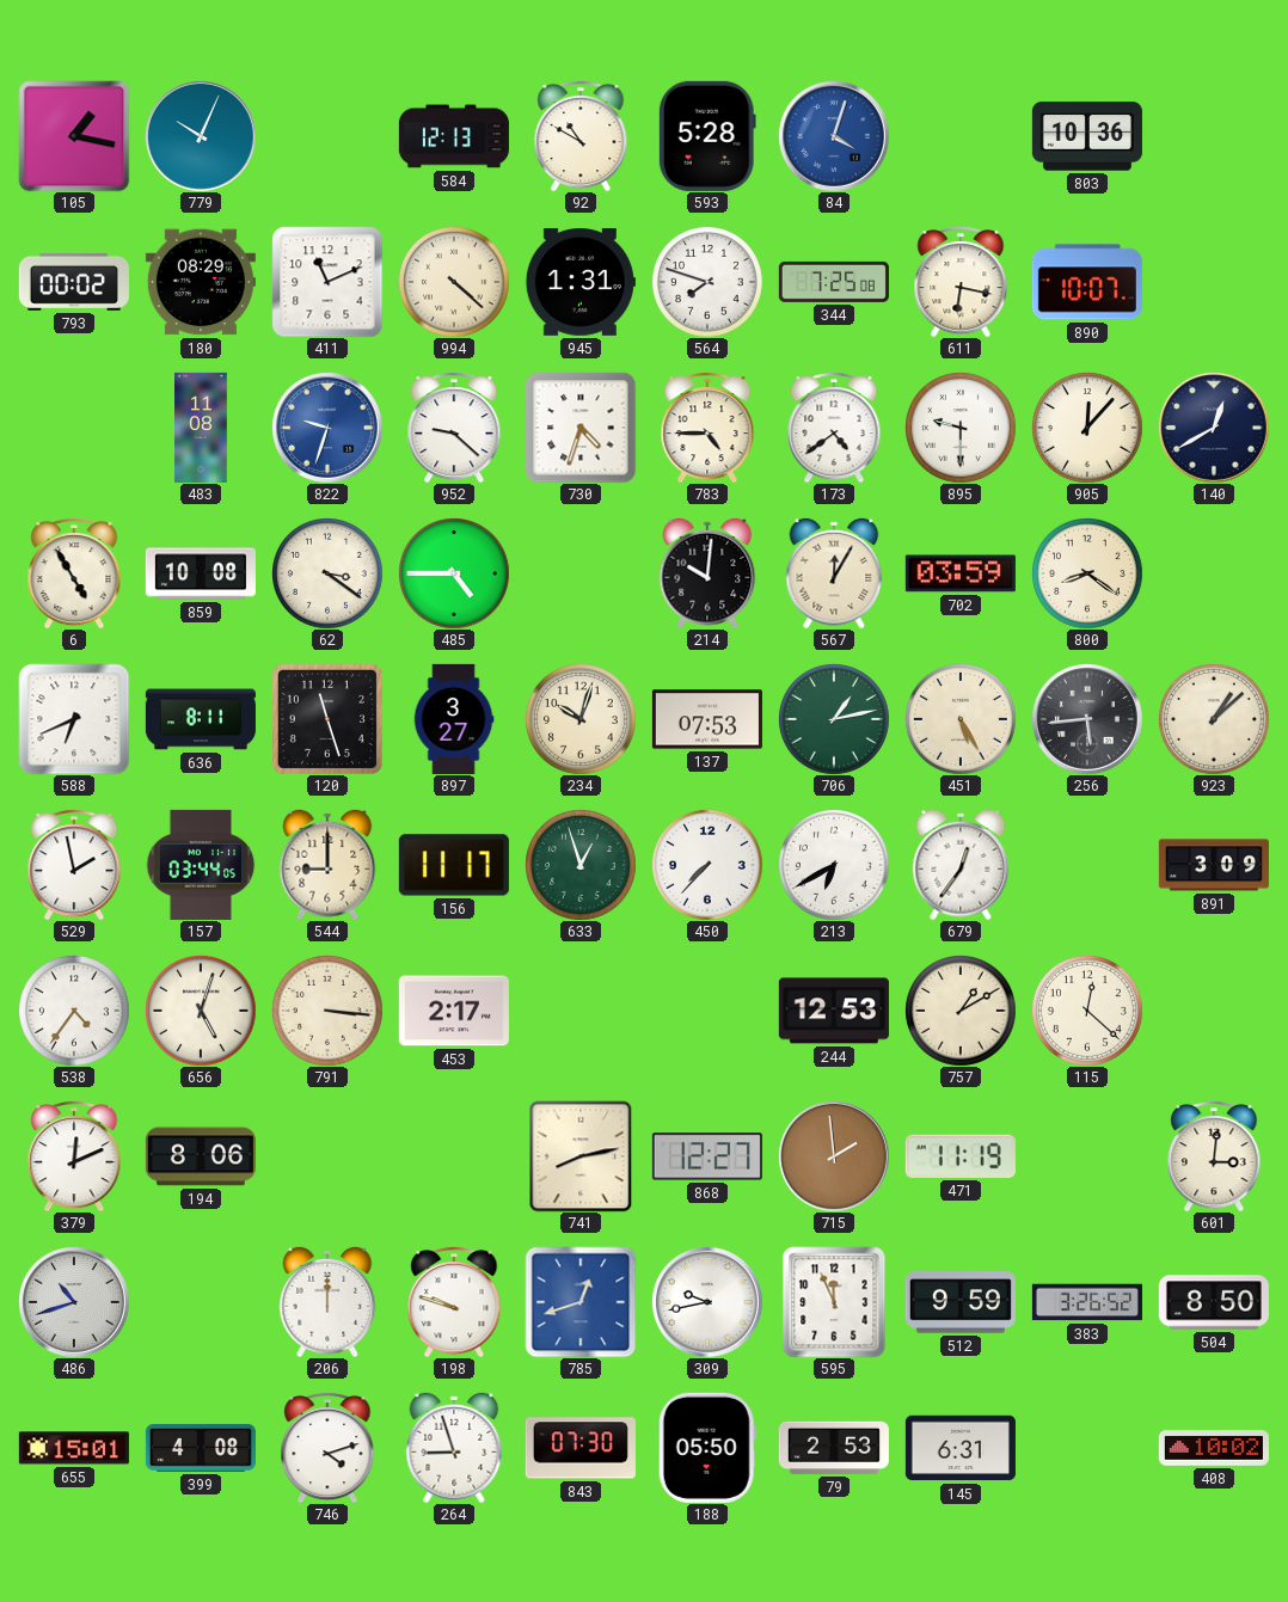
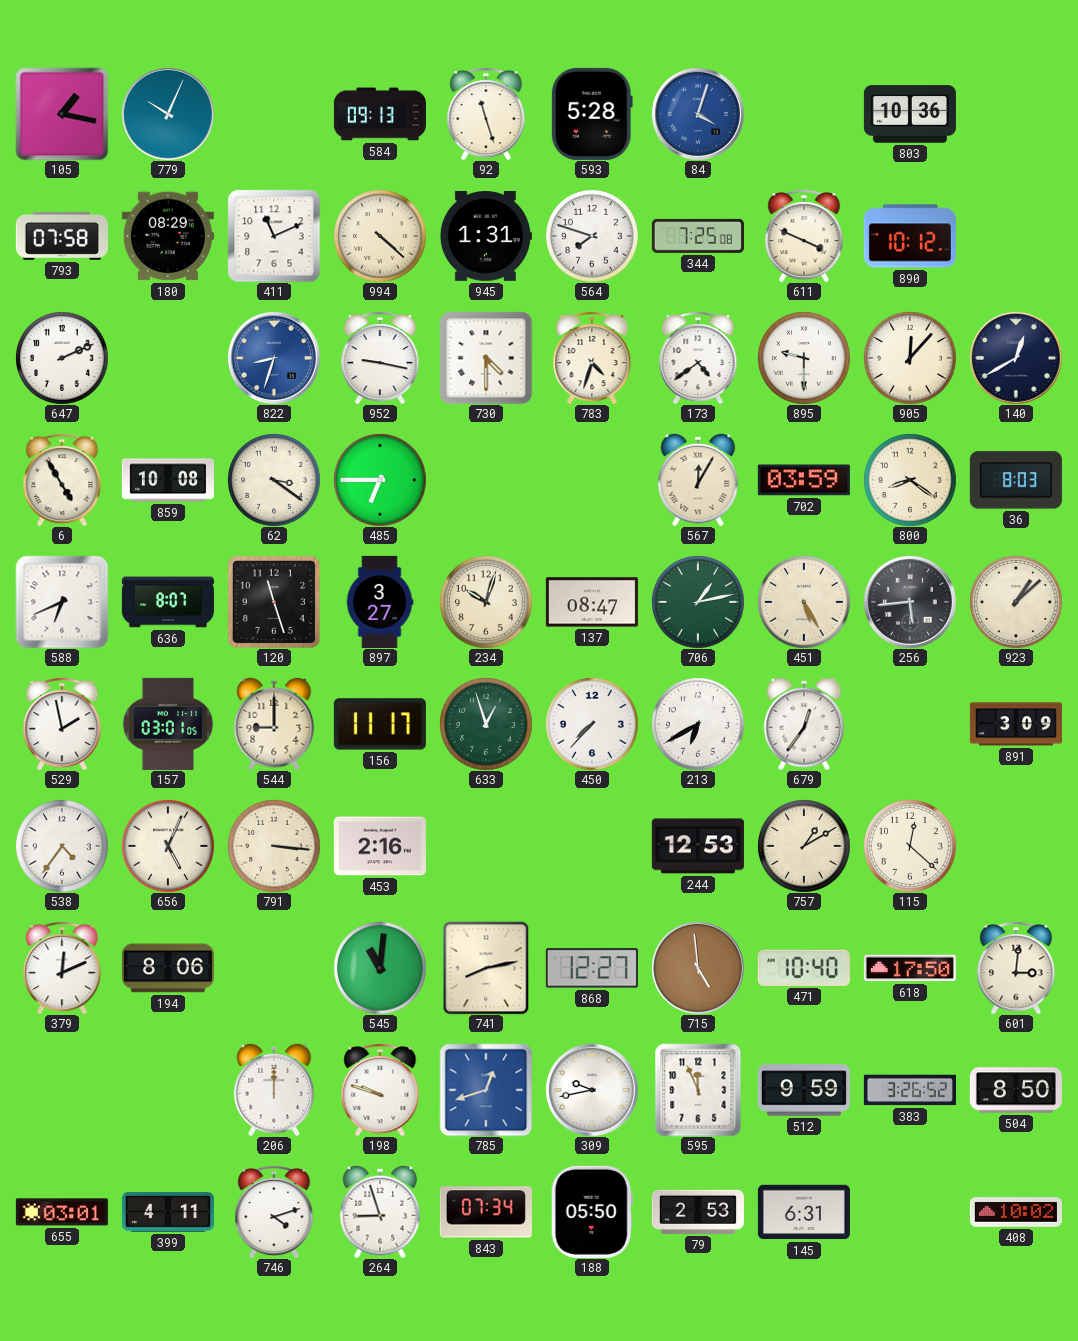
584: 12:13 -> 09:13
92: 10:50 -> 11:27
793: 00:02 -> 07:58
611: 6:17 -> 3:49
890: 10:07 -> 10:12
647: none -> 2:11
483: 11:08 -> none
822: 9:33 -> 8:33
952: 9:22 -> 9:17
730: 4:33 -> 4:30
783: 4:45 -> 4:33
485: 4:45 -> 6:45
214: 10:01 -> none
36: none -> 8:03
636: 8:11 -> 8:07
137: 07:53 -> 08:47
157: 03:44 -> 03:01
656: 5:03 -> 5:04
453: 2:17 -> 2:16
545: none -> 11:01
715: 1:59 -> 4:59
471: 11:19 -> 10:40
618: none -> 17:50
486: 10:42 -> none
655: 15:01 -> 03:01
399: 4:08 -> 4:11
843: 07:30 -> 07:34
